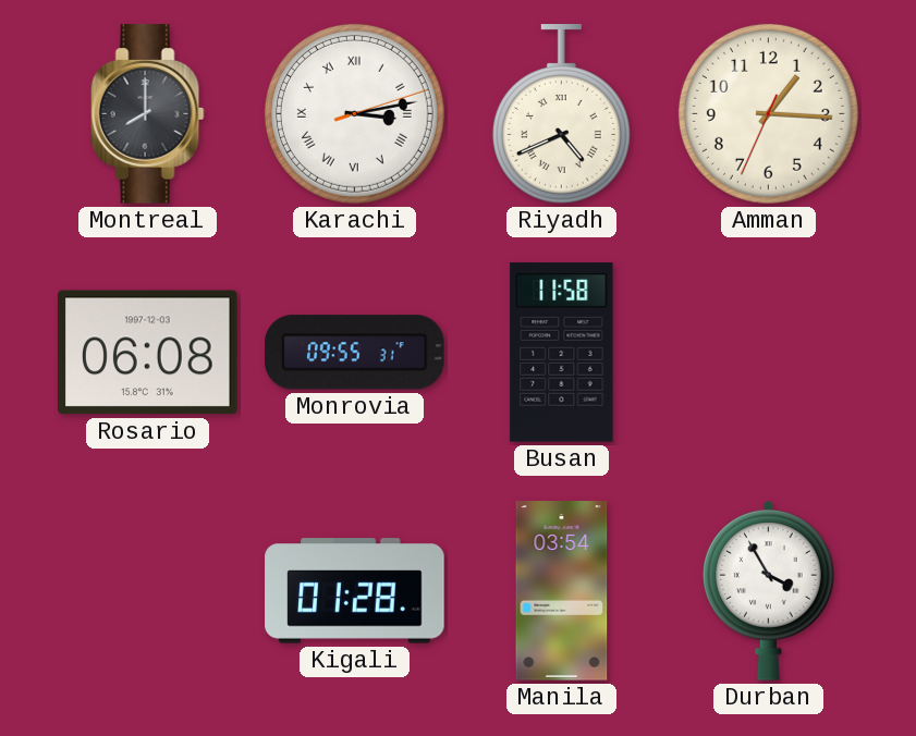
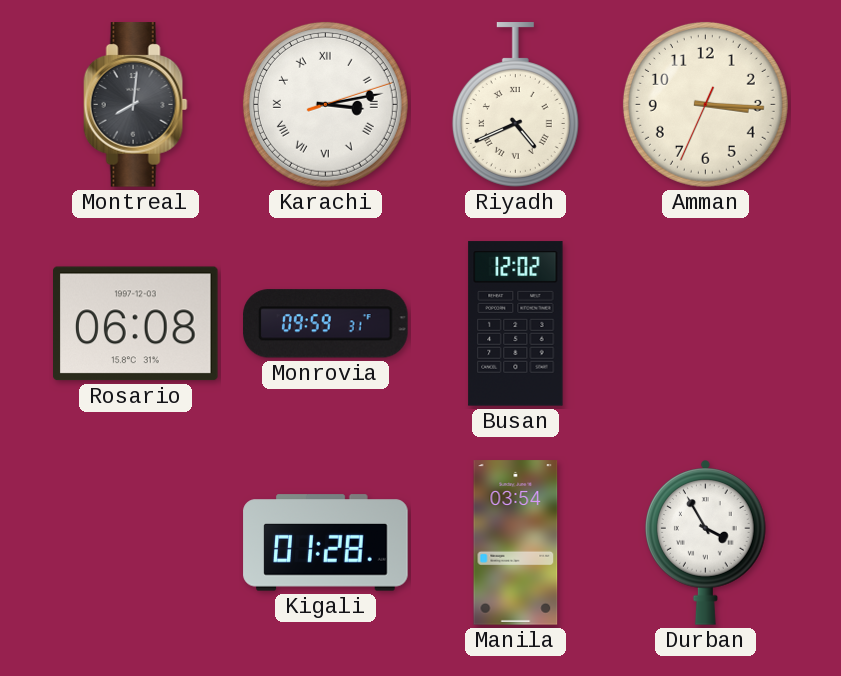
Montreal: 8:00 -> 8:01
Amman: 1:15 -> 3:15
Monrovia: 09:55 -> 09:59
Busan: 11:58 -> 12:02
